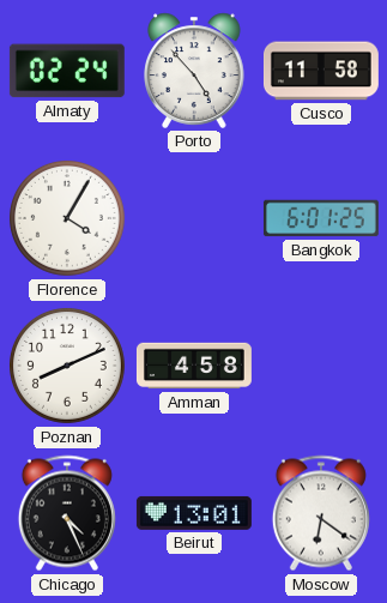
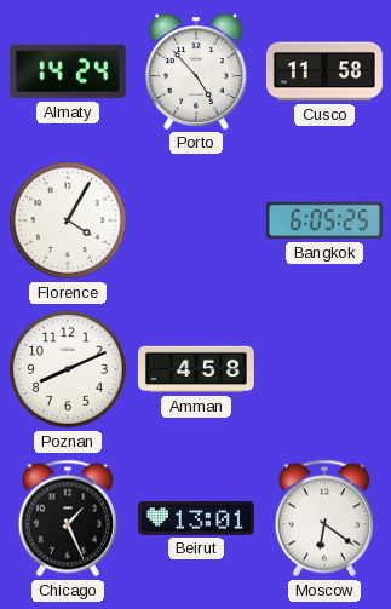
Almaty: 02:24 -> 14:24
Bangkok: 6:01 -> 6:05
Chicago: 4:26 -> 1:26
